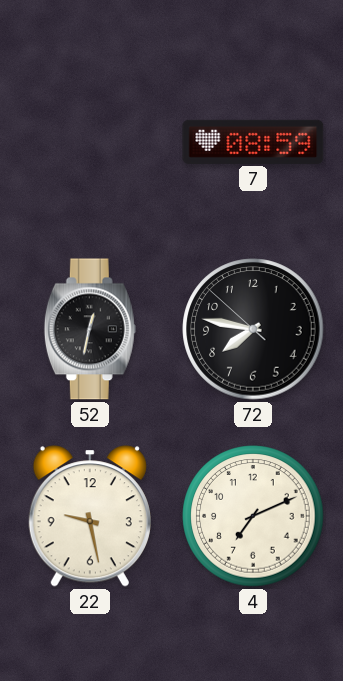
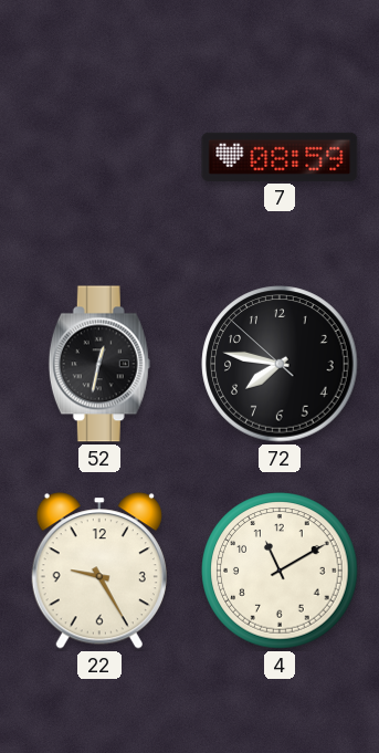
22: 9:28 -> 9:25
4: 7:11 -> 11:10
